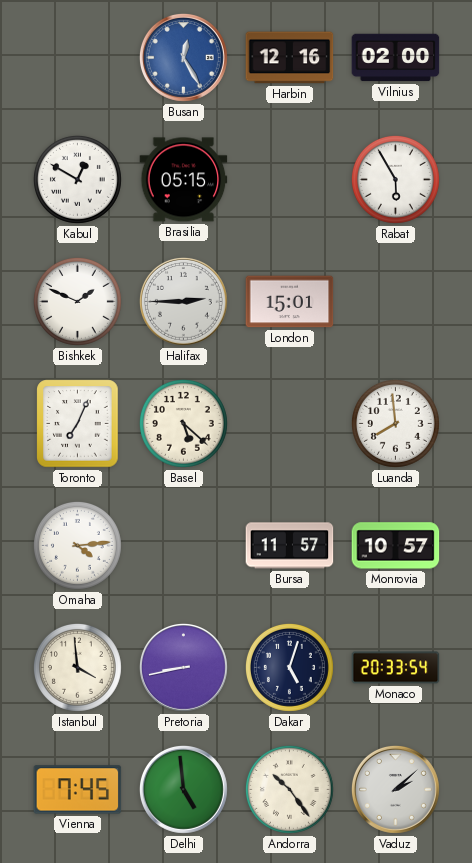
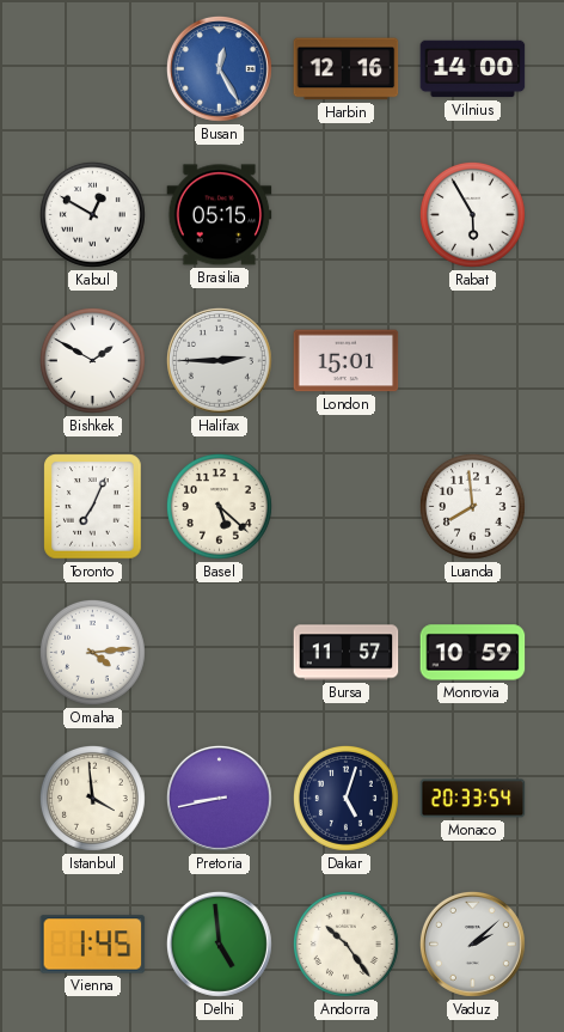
Vilnius: 02:00 -> 14:00
Bishkek: 1:49 -> 1:50
Monrovia: 10:57 -> 10:59
Vienna: 7:45 -> 1:45
